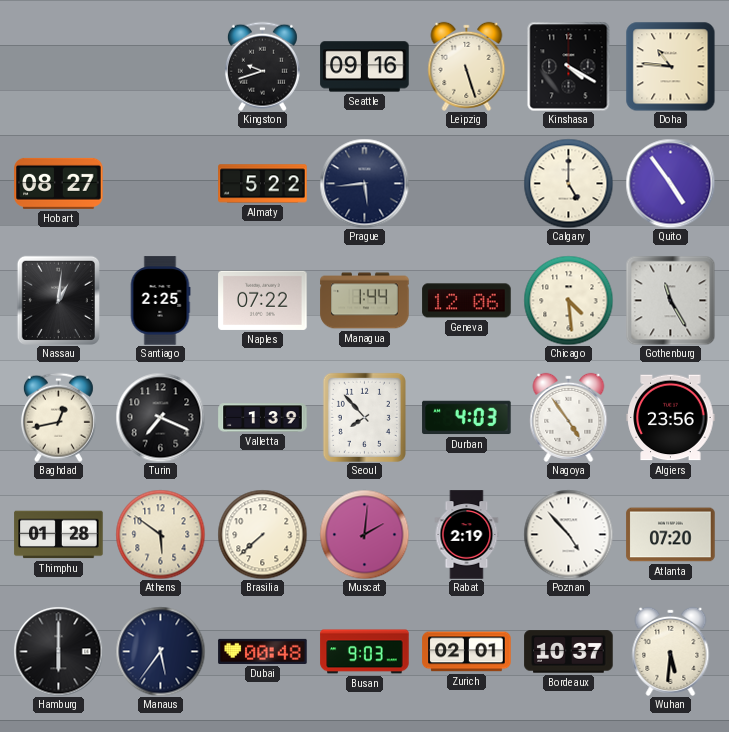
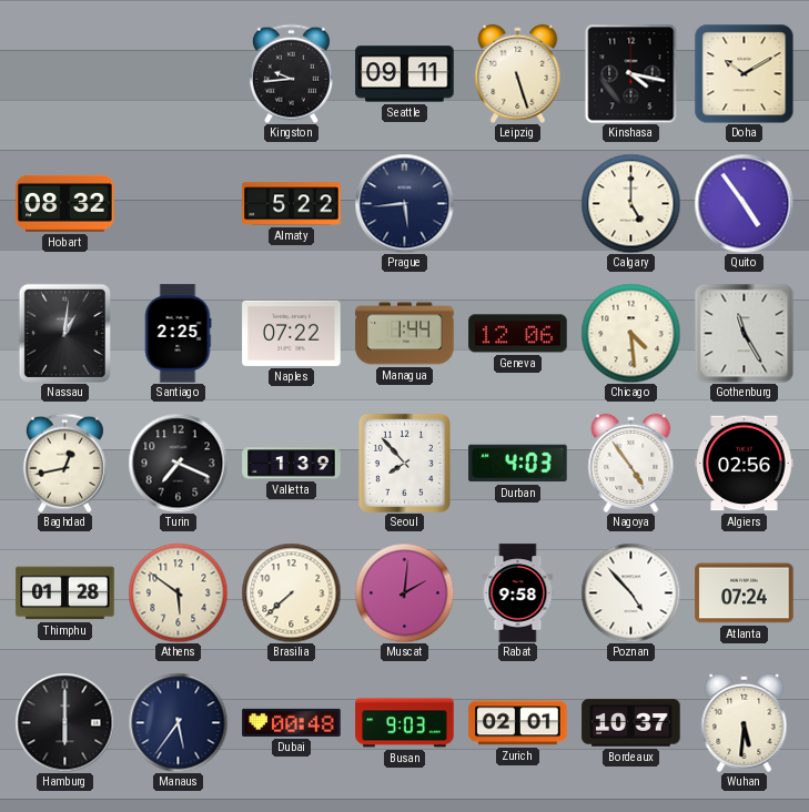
Kingston: 9:42 -> 9:44
Seattle: 09:16 -> 09:11
Kinshasa: 4:20 -> 4:17
Doha: 10:46 -> 10:10
Hobart: 08:27 -> 08:32
Algiers: 23:56 -> 02:56
Rabat: 2:19 -> 9:58
Atlanta: 07:20 -> 07:24
